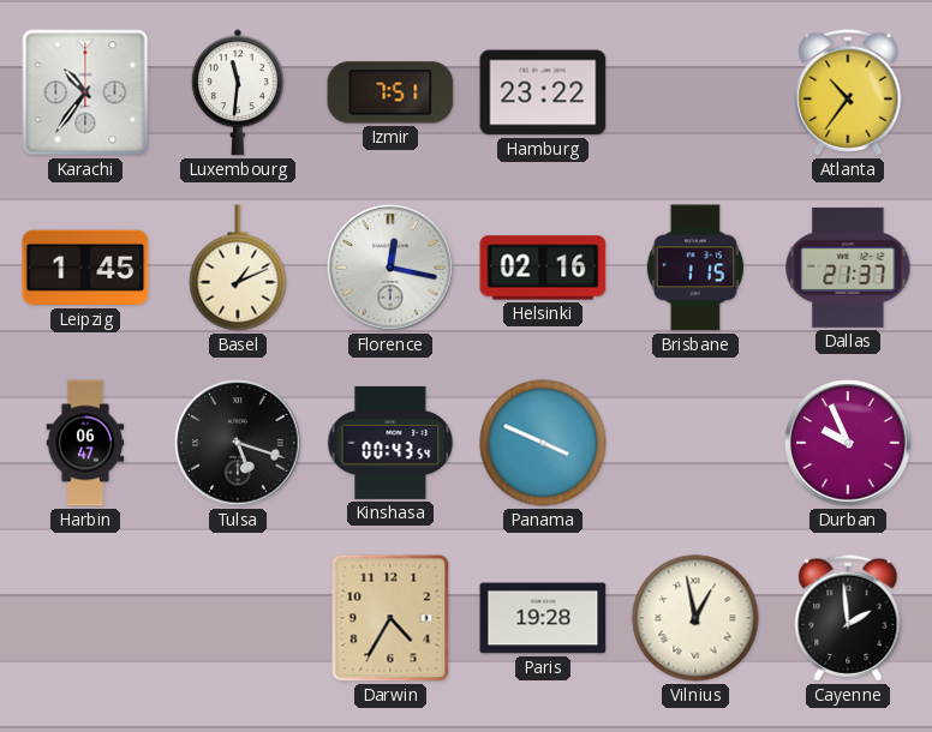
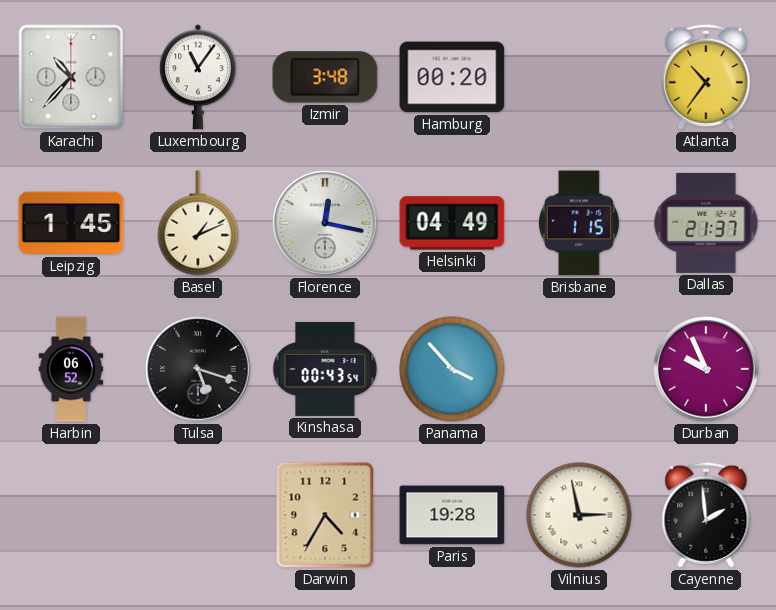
Karachi: 10:36 -> 10:37
Luxembourg: 11:31 -> 11:06
Izmir: 7:51 -> 3:48
Hamburg: 23:22 -> 00:20
Helsinki: 02:16 -> 04:49
Harbin: 06:47 -> 06:52
Panama: 3:49 -> 3:53
Vilnius: 12:58 -> 2:58
